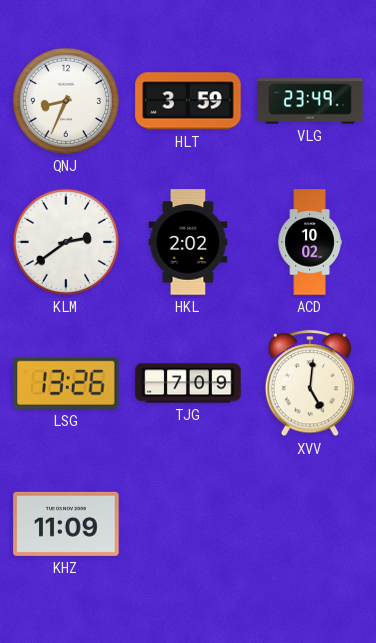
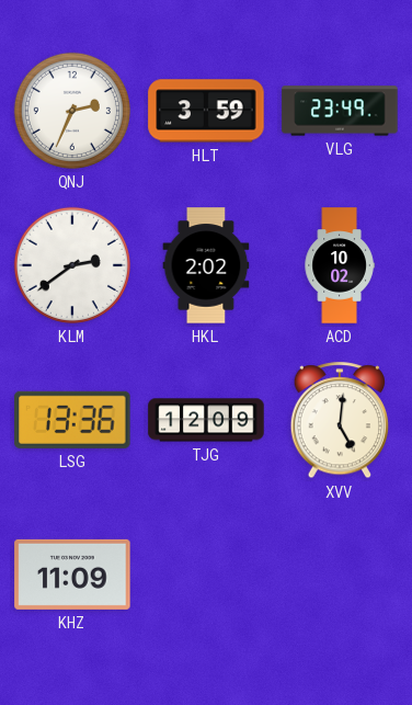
QNJ: 8:34 -> 2:34
LSG: 13:26 -> 13:36
TJG: 7:09 -> 12:09
